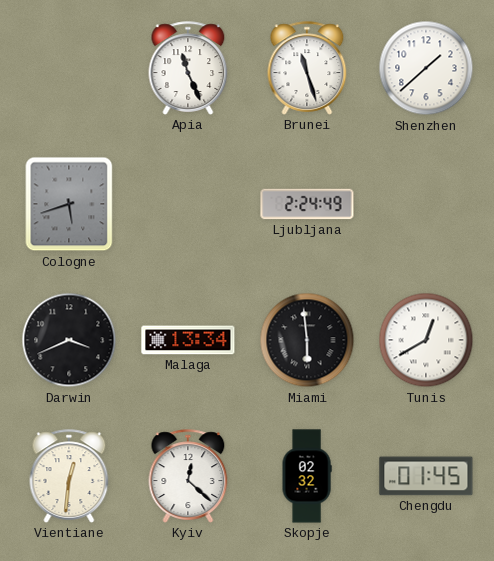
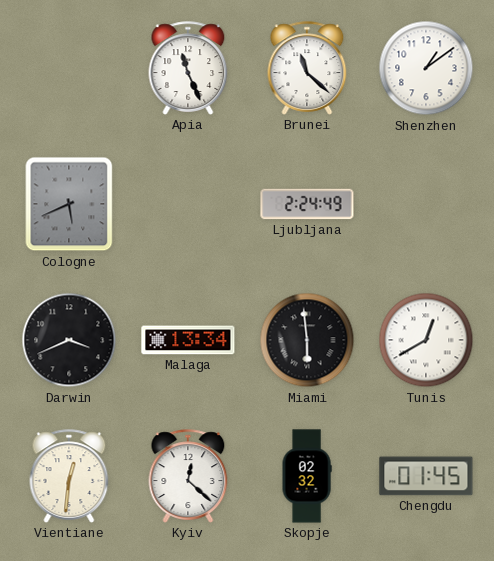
Brunei: 11:27 -> 11:22
Shenzhen: 1:38 -> 1:09
Cologne: 5:42 -> 5:41
